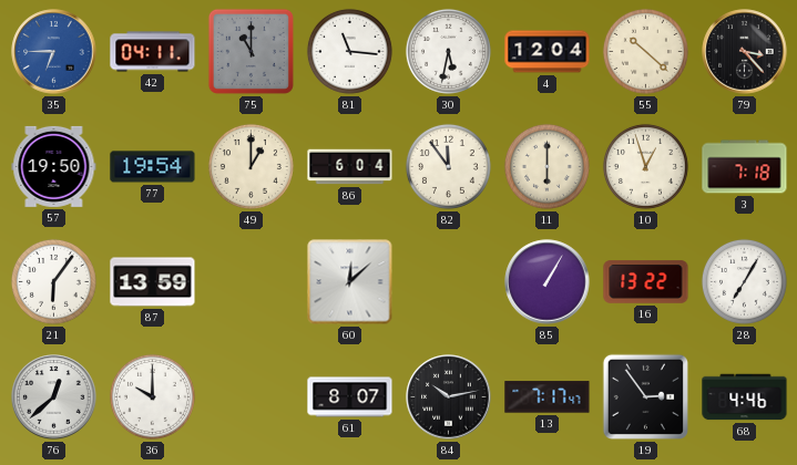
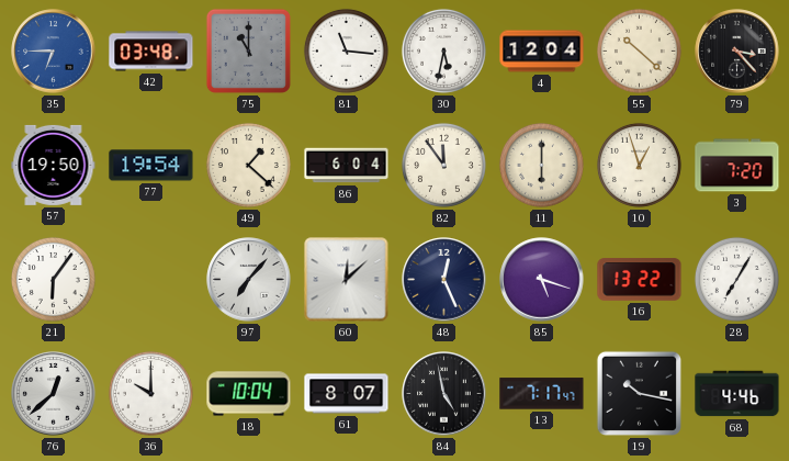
42: 04:11 -> 03:48
49: 1:00 -> 1:22
3: 7:18 -> 7:20
87: 13:59 -> none
97: none -> 7:07
48: none -> 12:26
85: 1:05 -> 5:18
18: none -> 10:04
84: 10:13 -> 4:58
19: 2:54 -> 10:17
